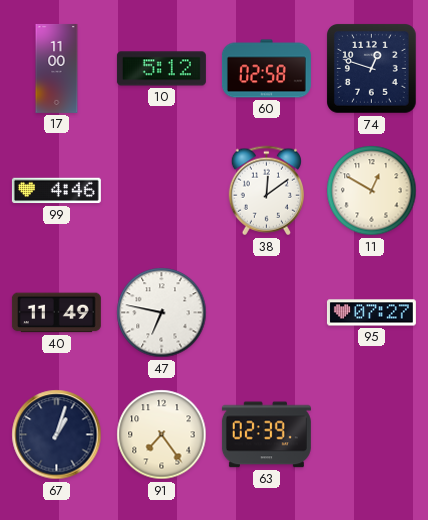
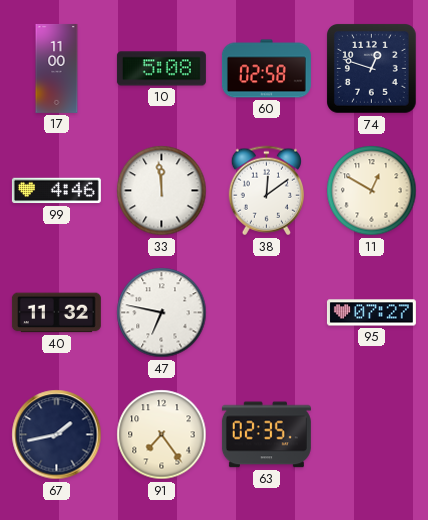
10: 5:12 -> 5:08
33: none -> 11:59
40: 11:49 -> 11:32
67: 1:03 -> 1:43
63: 02:39 -> 02:35
